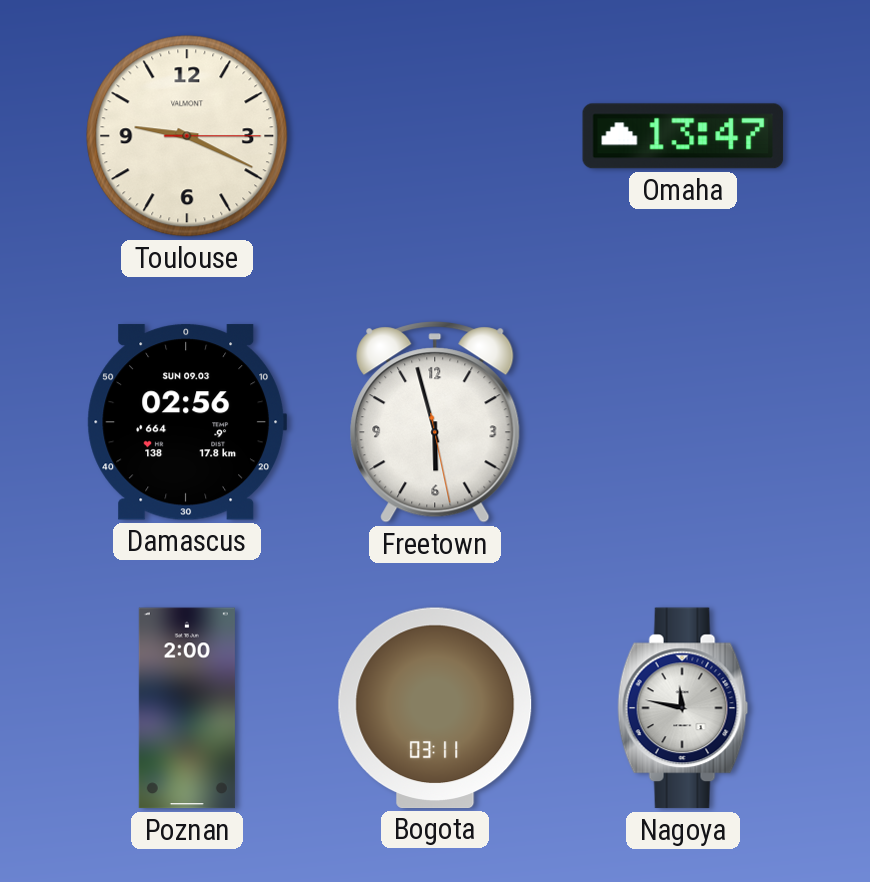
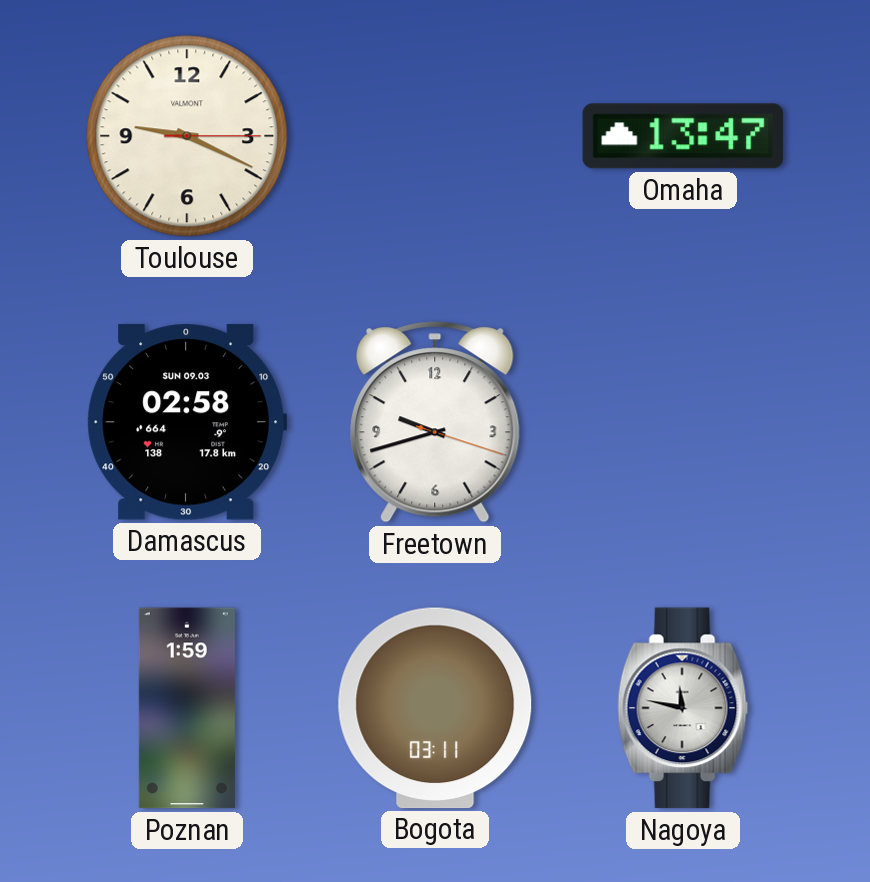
Damascus: 02:56 -> 02:58
Freetown: 5:57 -> 9:42
Poznan: 2:00 -> 1:59
